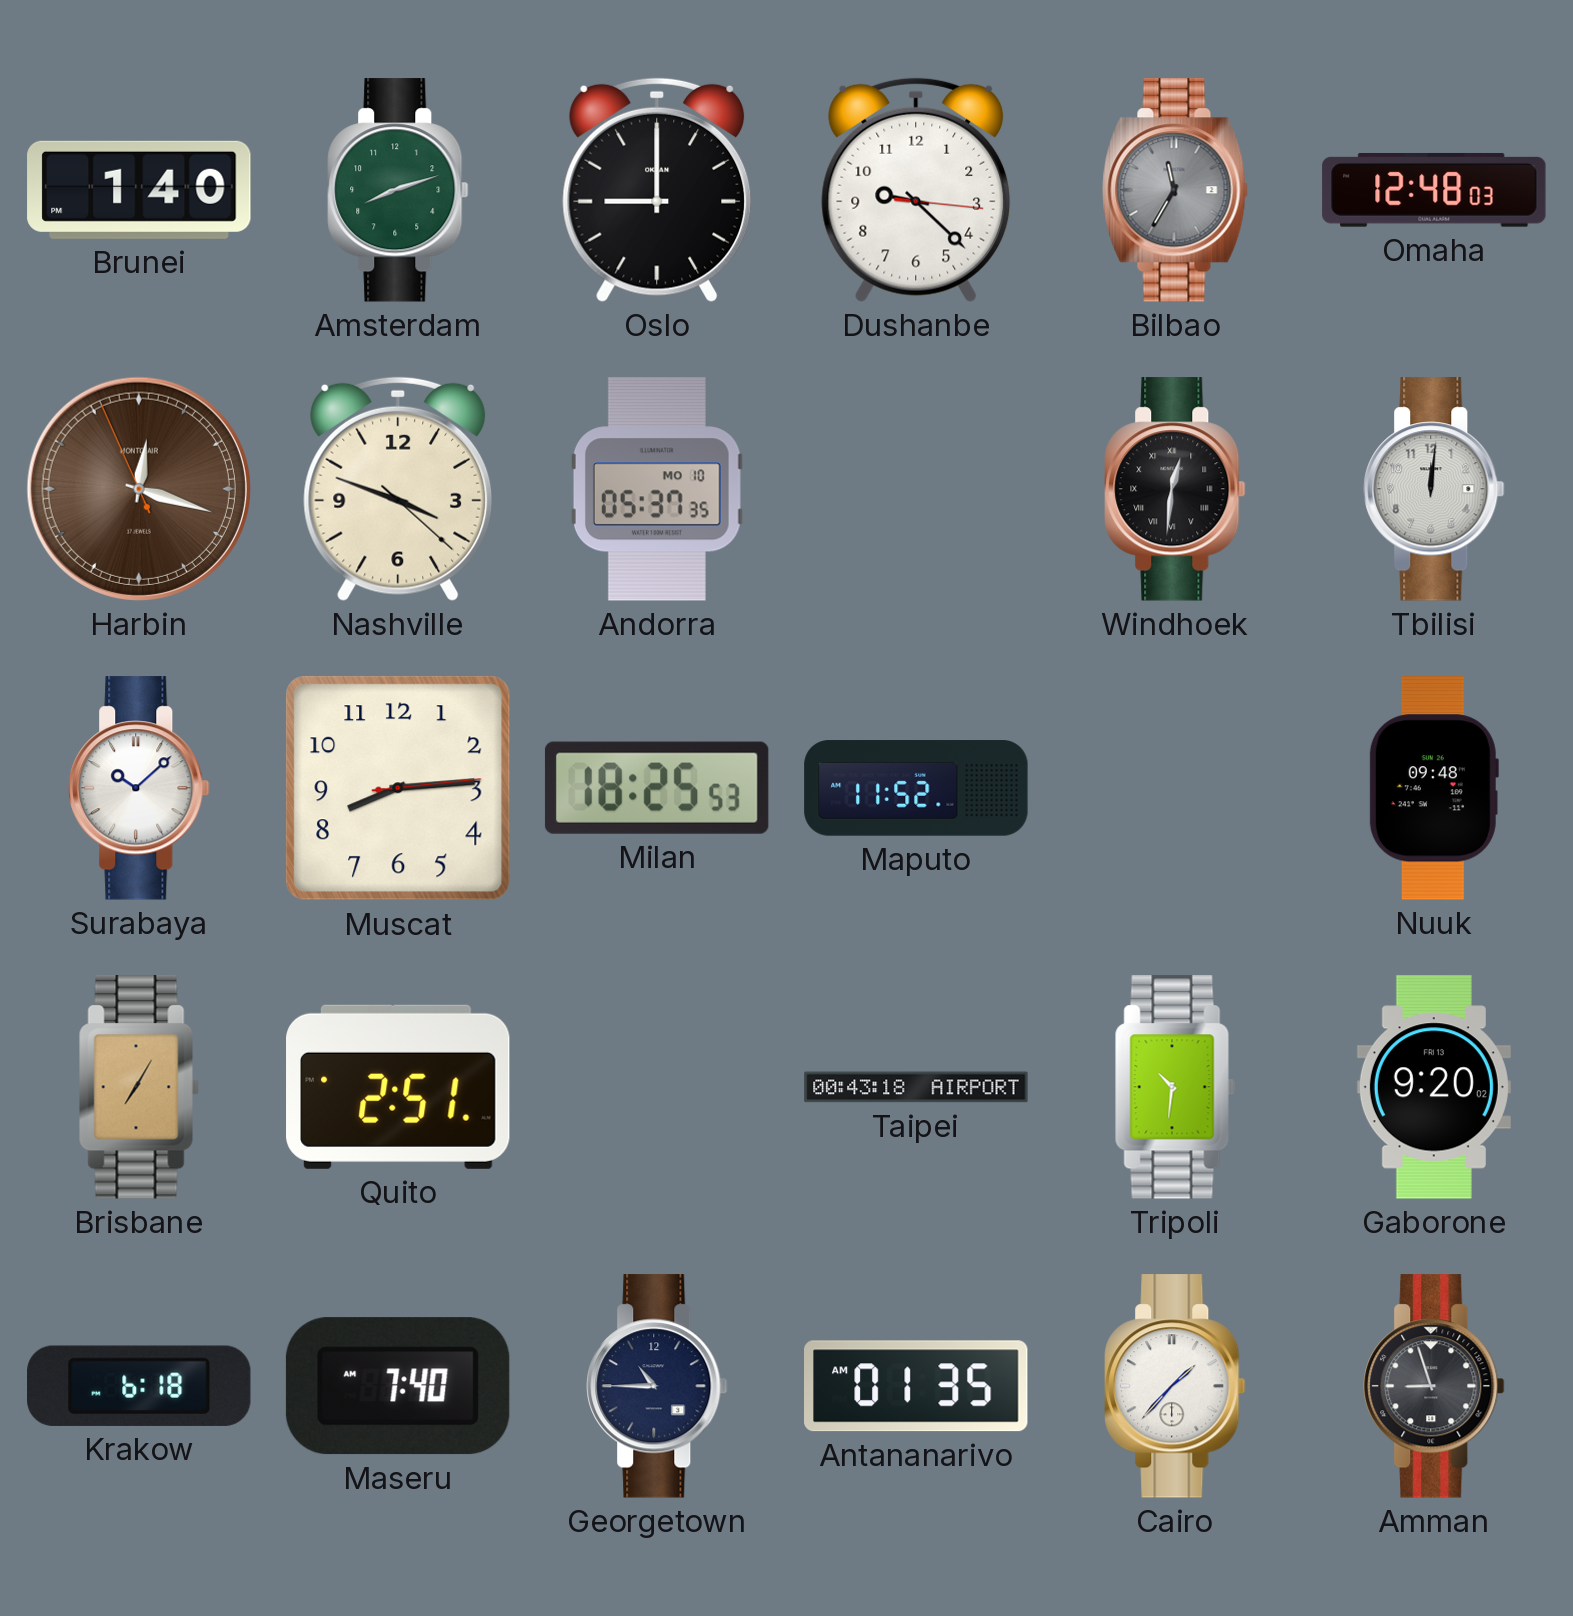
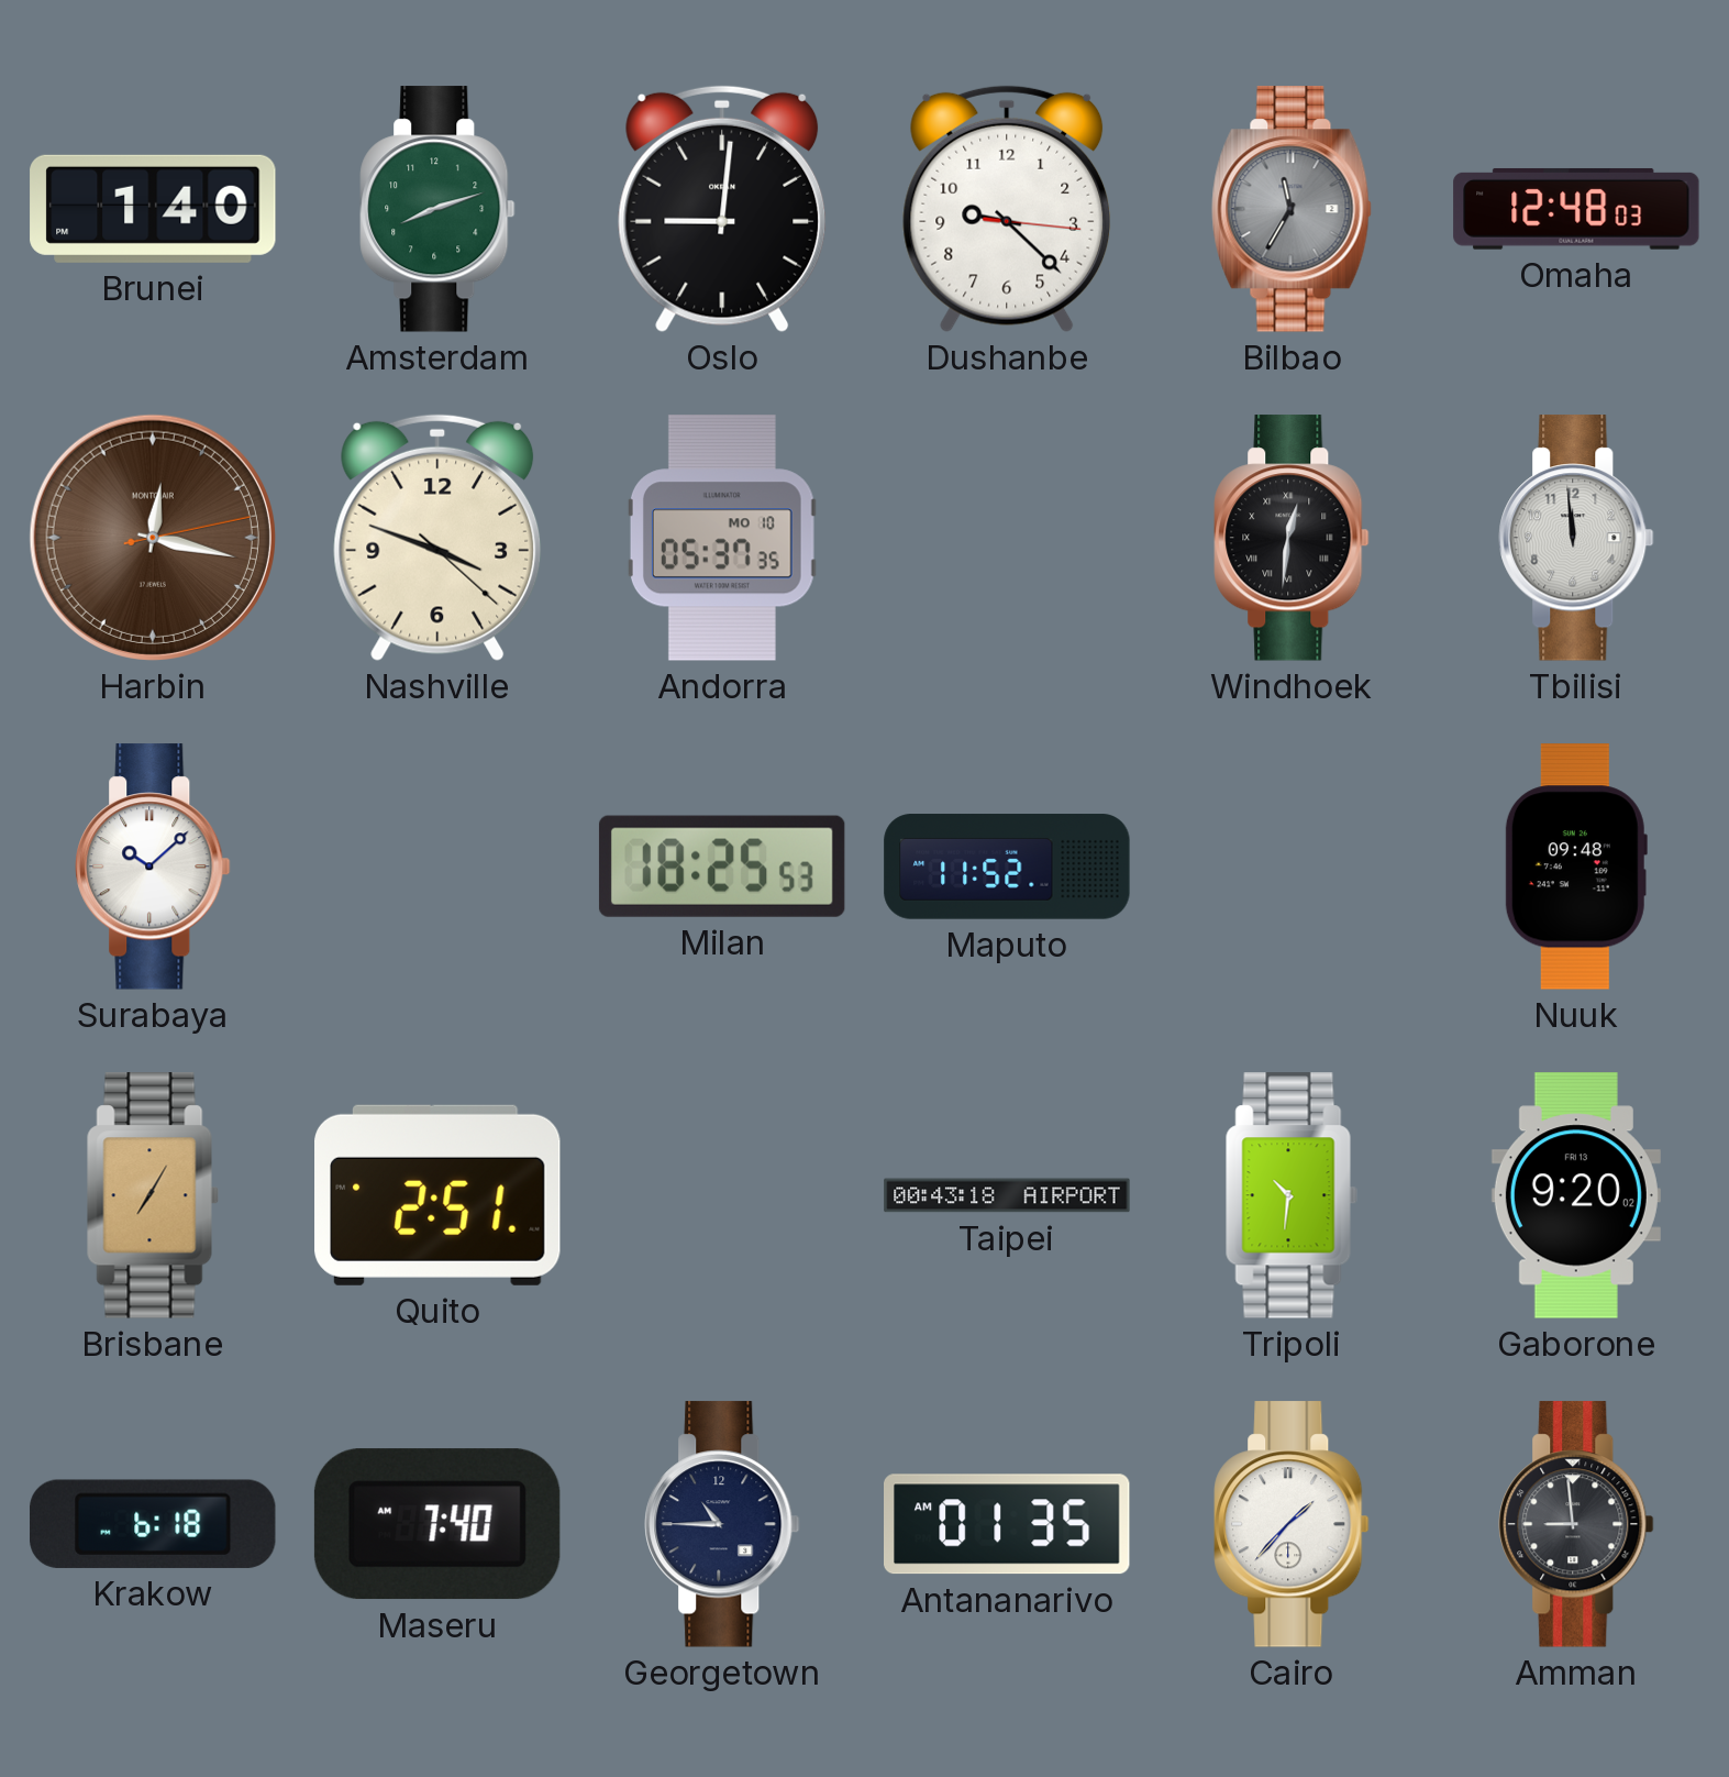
Oslo: 9:00 -> 9:01
Harbin: 12:17:56 -> 12:17:13
Tbilisi: 12:01 -> 11:59
Muscat: 8:14 -> none
Amman: 8:57 -> 8:59
